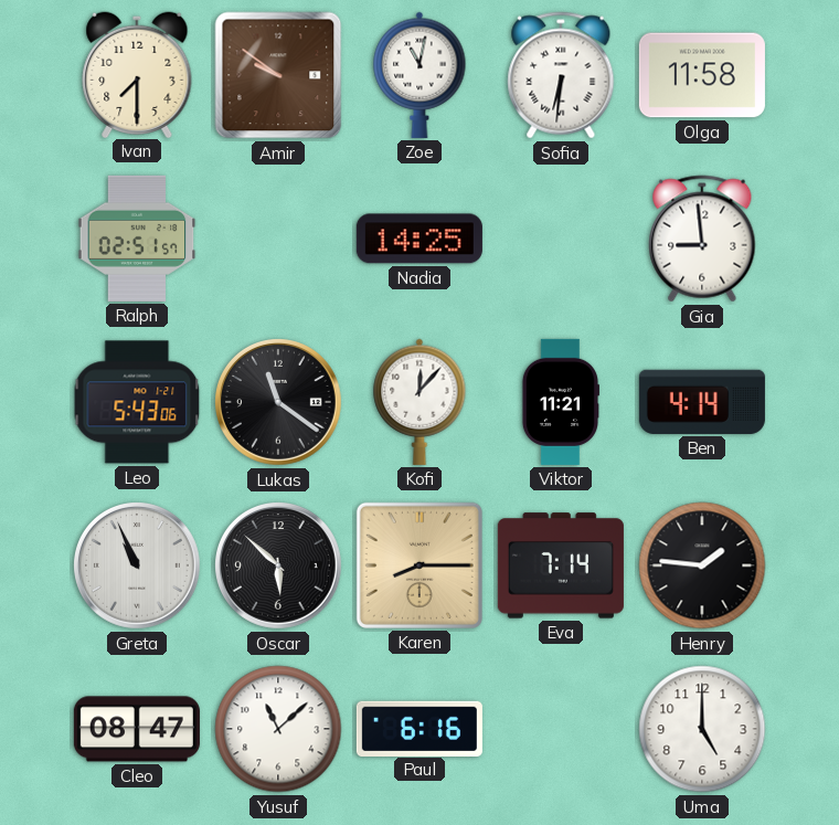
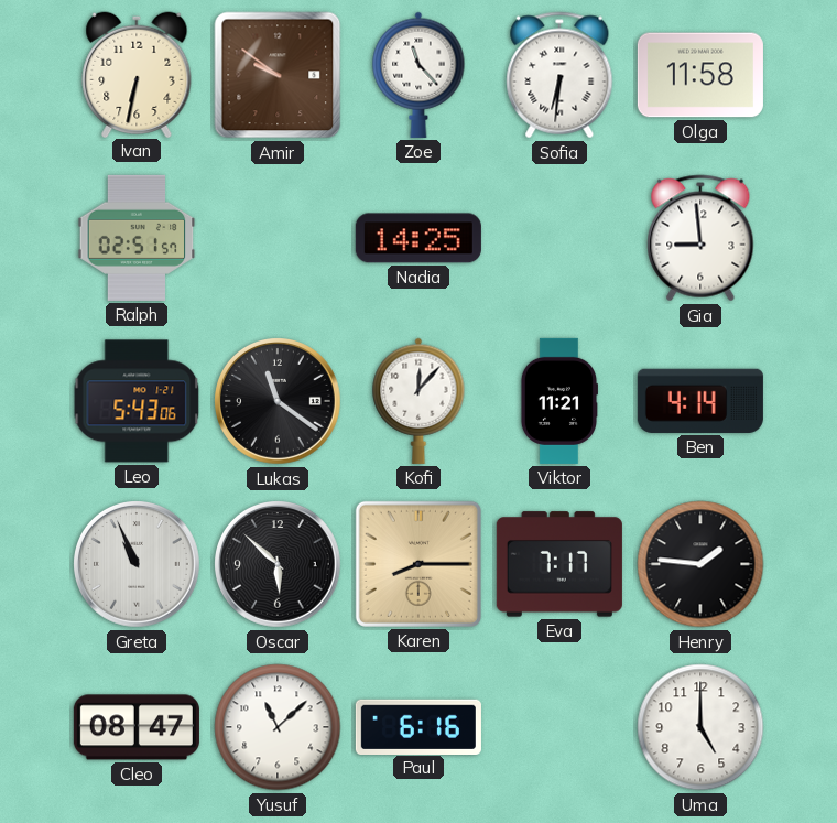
Ivan: 7:30 -> 6:32
Zoe: 11:02 -> 11:23
Eva: 7:14 -> 7:17
